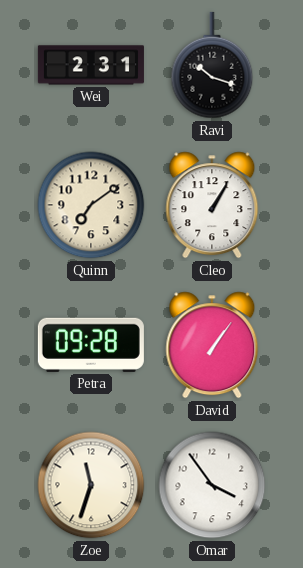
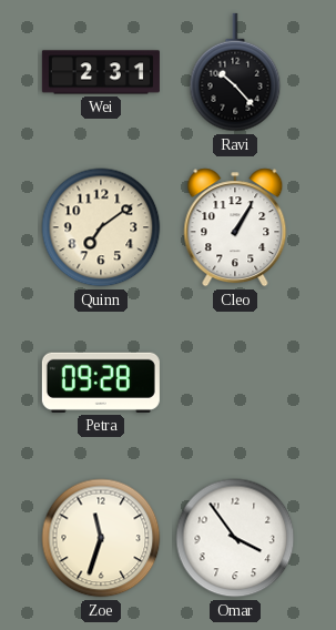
Ravi: 10:18 -> 10:23
David: 1:06 -> none
